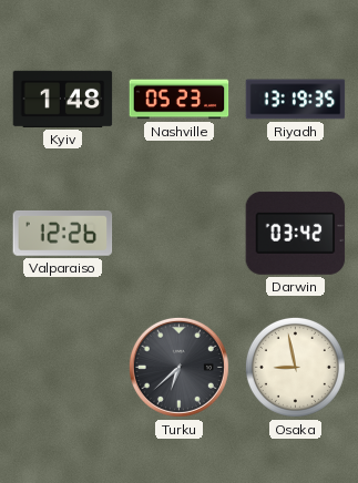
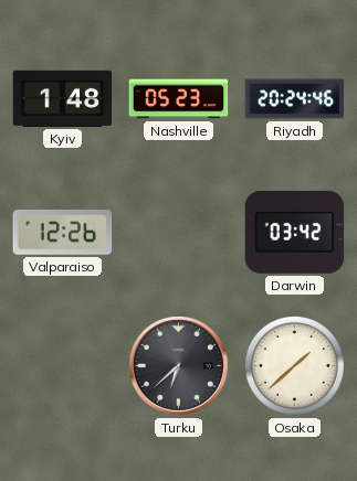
Riyadh: 13:19 -> 20:24
Osaka: 8:58 -> 1:38
